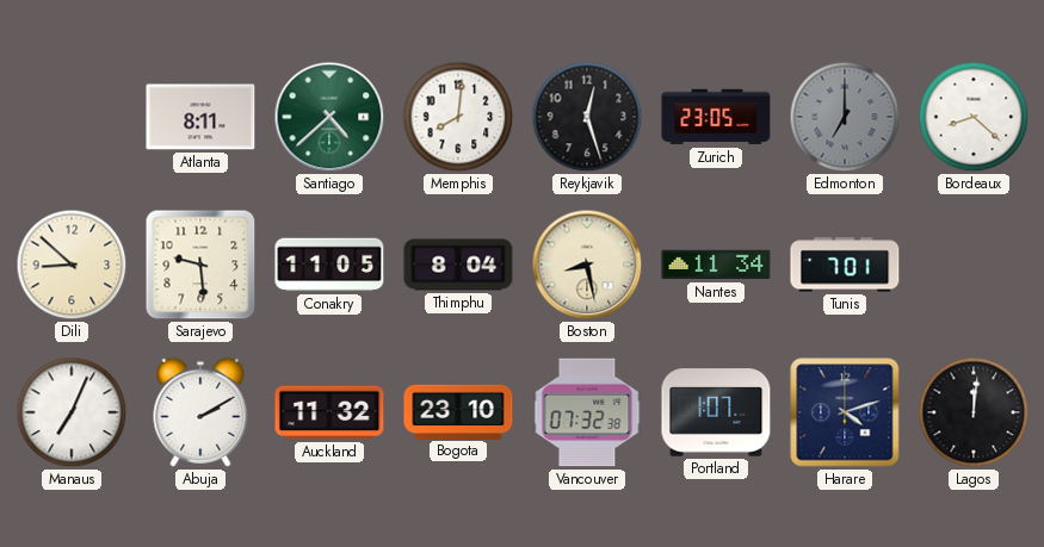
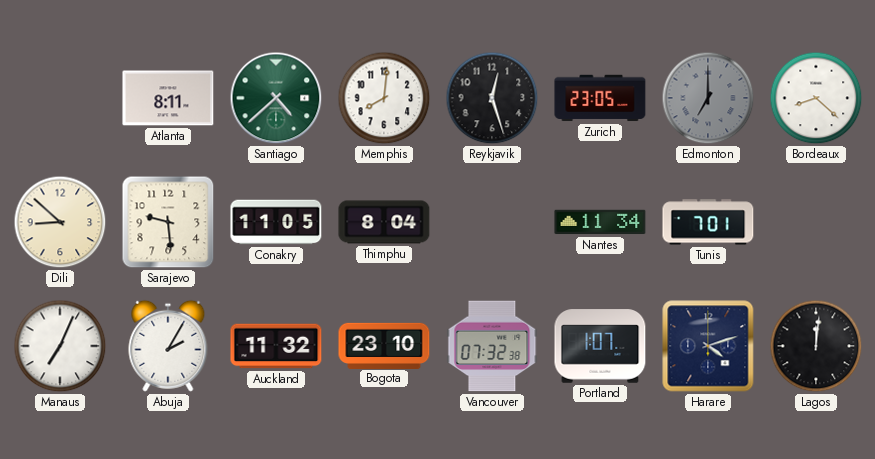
Boston: 8:28 -> none
Abuja: 2:10 -> 2:05
